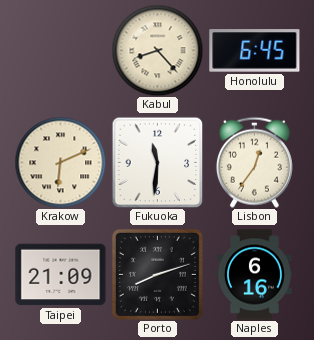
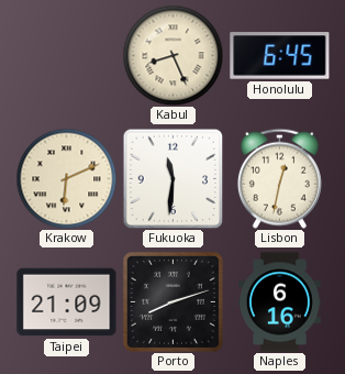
Kabul: 8:23 -> 8:26
Lisbon: 12:36 -> 12:32
